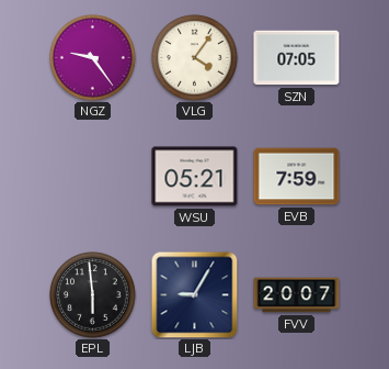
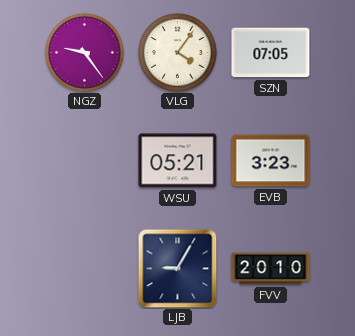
EVB: 7:59 -> 3:23
EPL: 5:59 -> none
FVV: 20:07 -> 20:10
